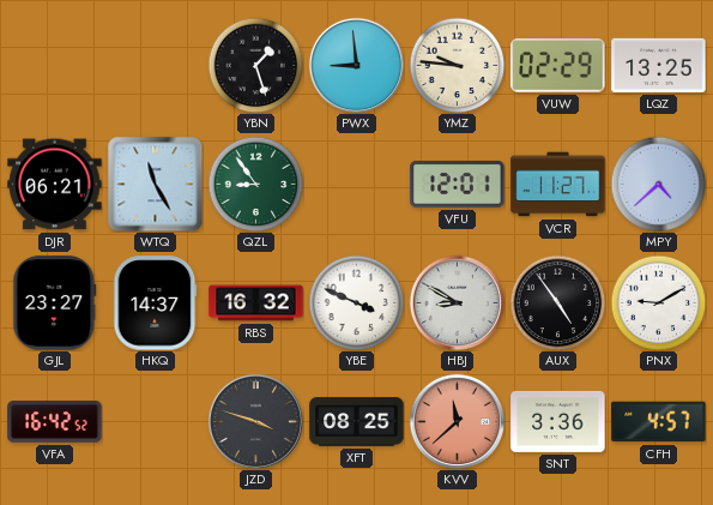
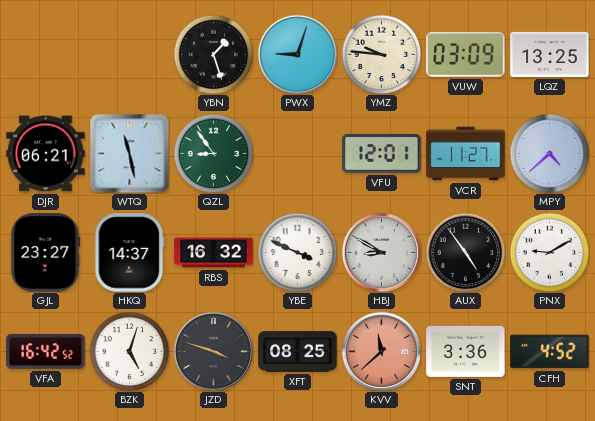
PWX: 8:59 -> 9:03
VUW: 02:29 -> 03:09
WTQ: 11:25 -> 11:28
BZK: none -> 5:03
CFH: 4:57 -> 4:52
